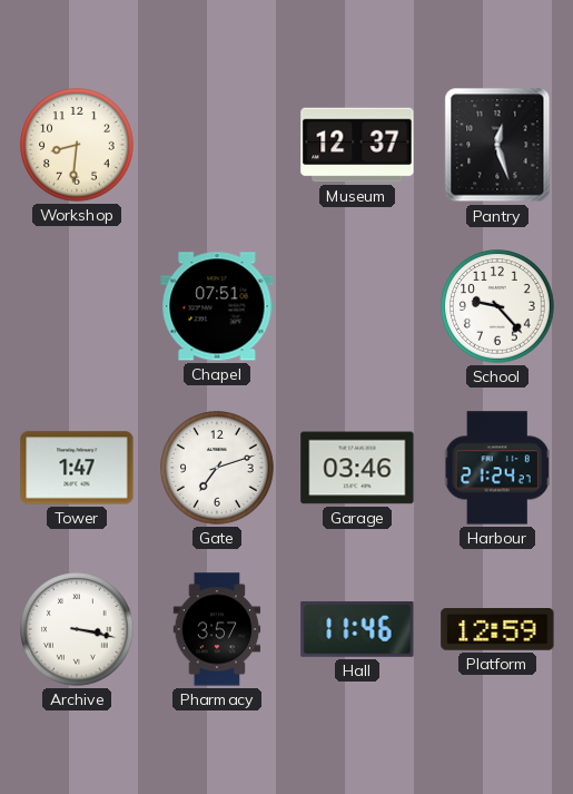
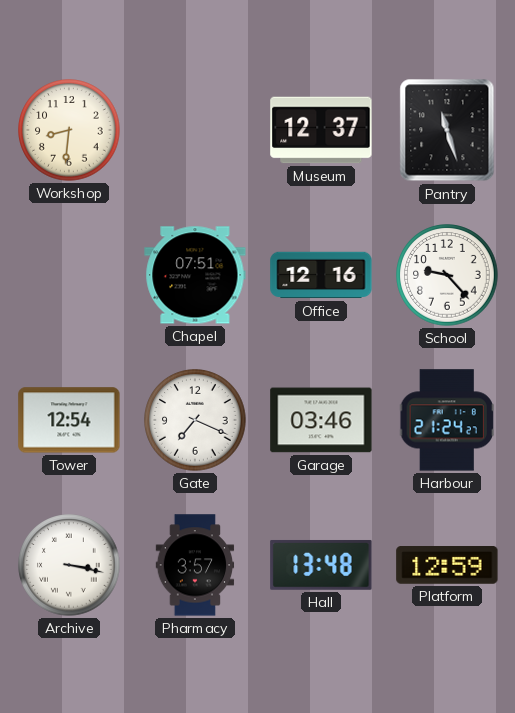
Pantry: 12:27 -> 11:27
Office: none -> 12:16
Tower: 1:47 -> 12:54
Gate: 7:12 -> 7:19
Hall: 11:46 -> 13:48
